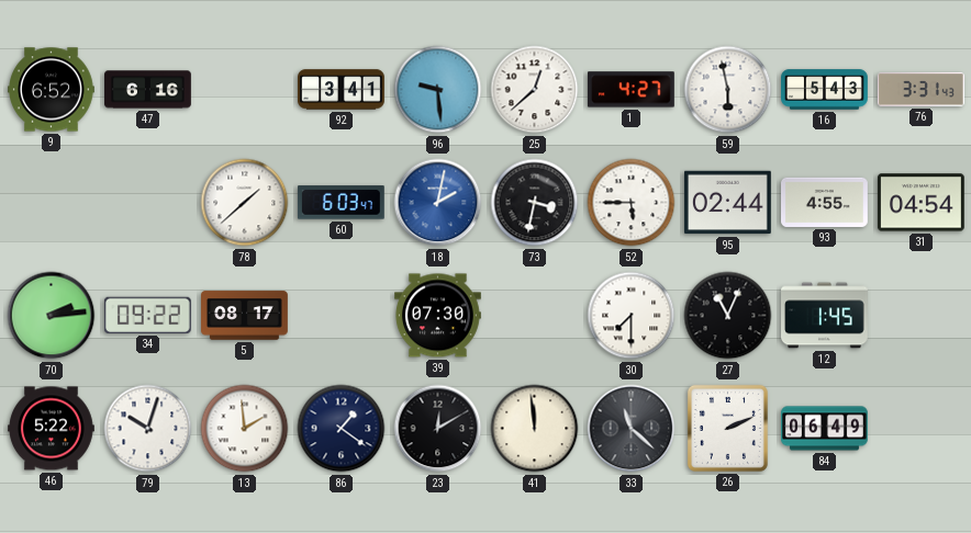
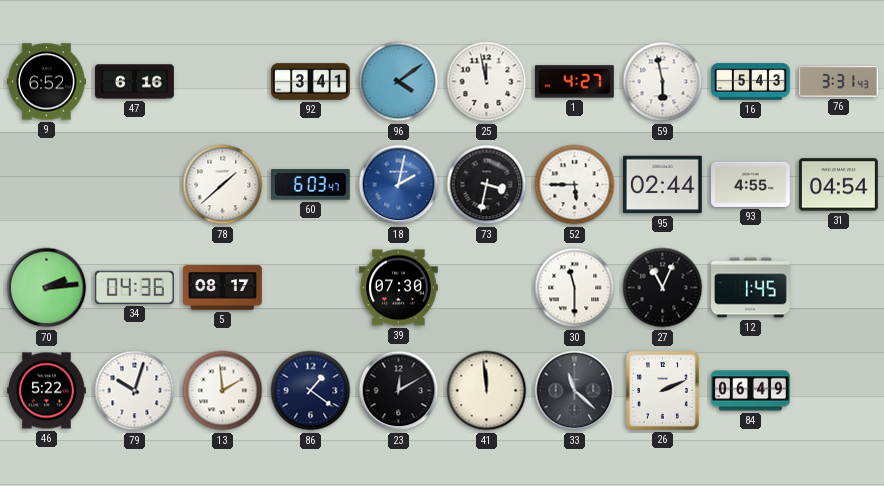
96: 9:29 -> 4:09
25: 12:38 -> 11:58
34: 09:22 -> 04:36
30: 7:30 -> 11:30
